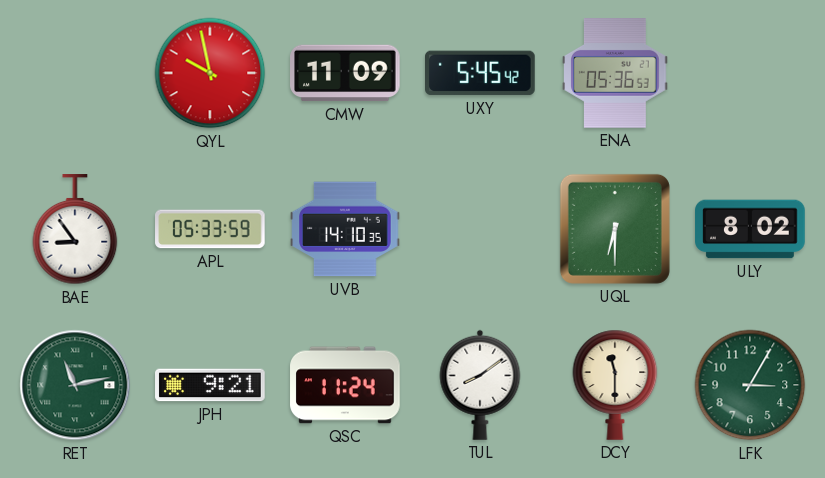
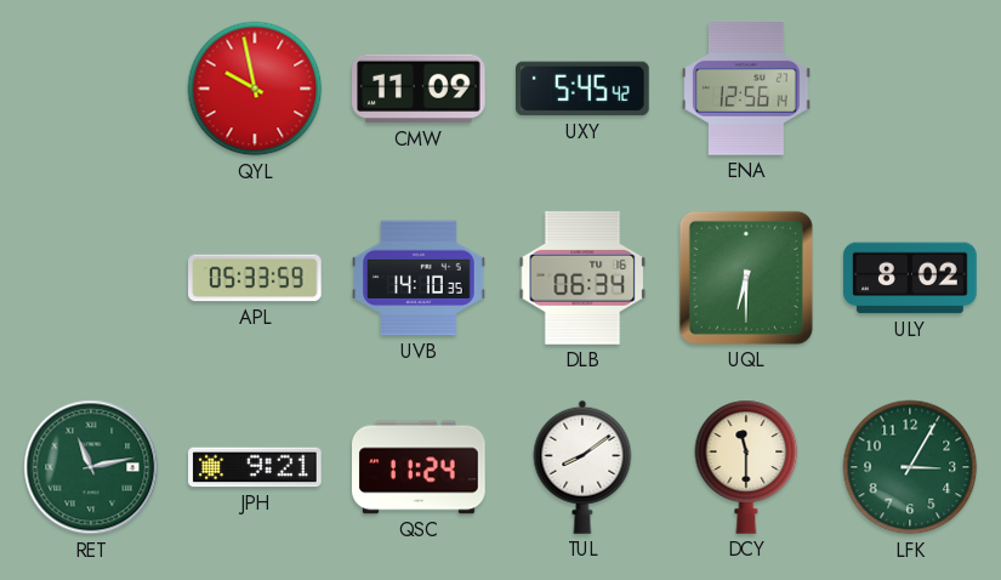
ENA: 05:36 -> 12:56
BAE: 8:54 -> none
DLB: none -> 06:34
